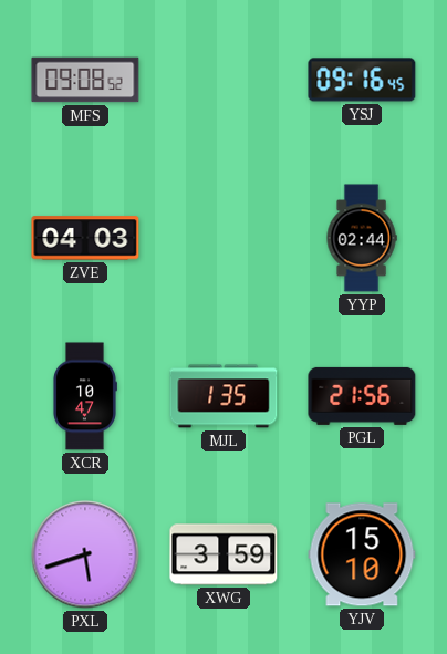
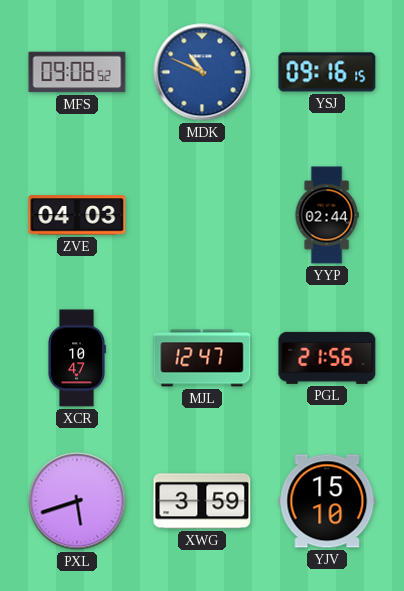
MDK: none -> 10:49
YSJ: 09:16:45 -> 09:16:15
MJL: 1:35 -> 12:47
